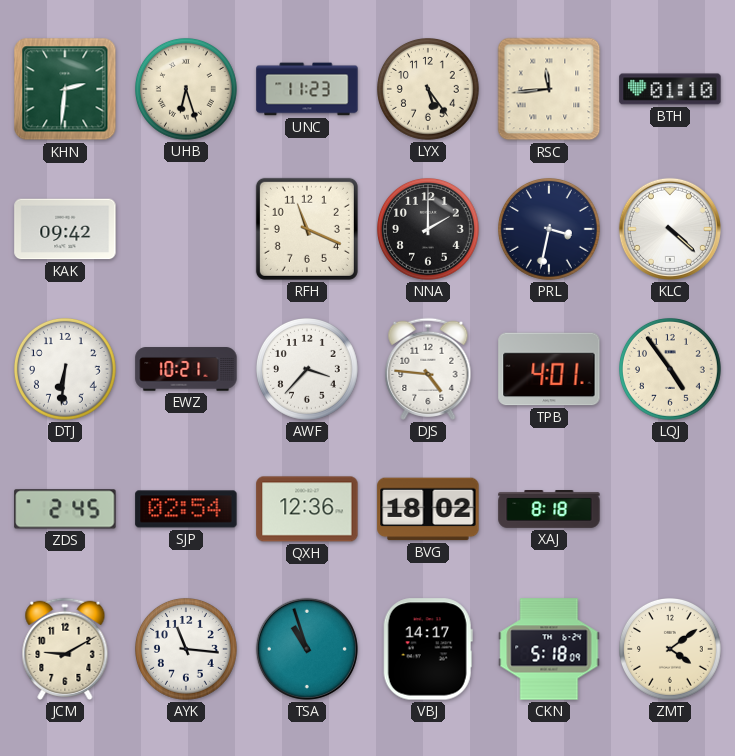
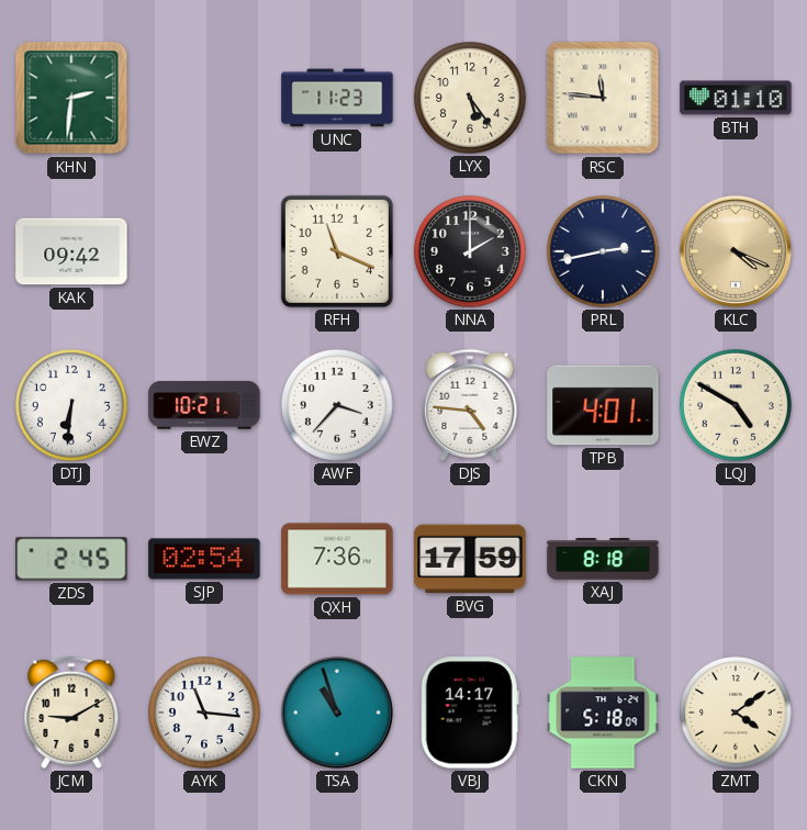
UHB: 6:27 -> none
RSC: 11:44 -> 11:46
PRL: 3:32 -> 2:43
KLC: 4:22 -> 4:19
KLC dial: white -> champagne
LQJ: 4:54 -> 4:50
QXH: 12:36 -> 7:36
BVG: 18:02 -> 17:59
